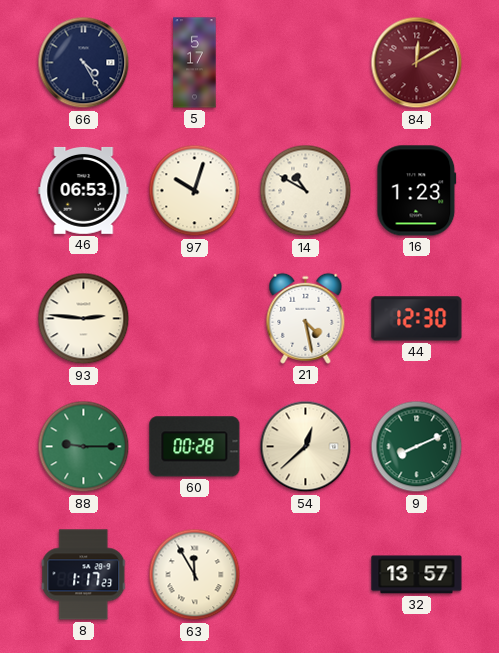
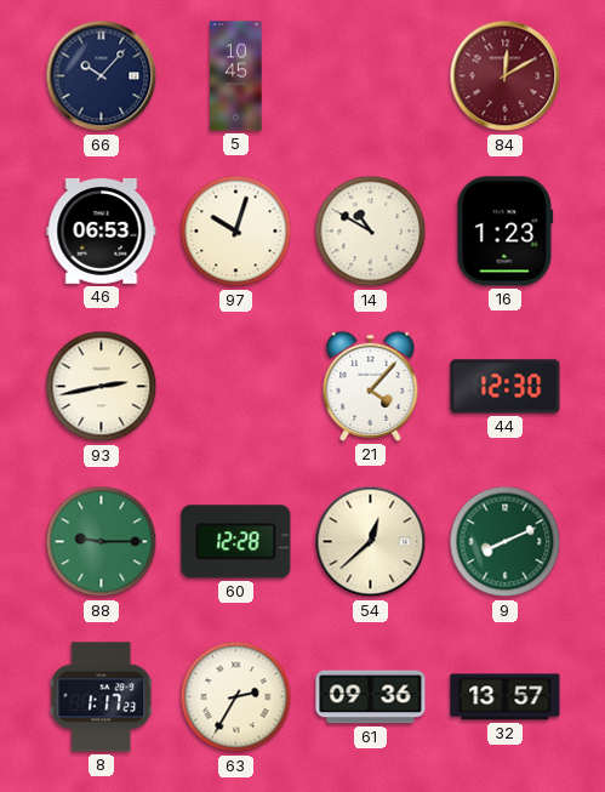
66: 4:25 -> 10:07
5: 5:17 -> 10:45
93: 2:46 -> 2:43
21: 4:28 -> 4:07
60: 00:28 -> 12:28
63: 11:55 -> 2:35
61: none -> 09:36
